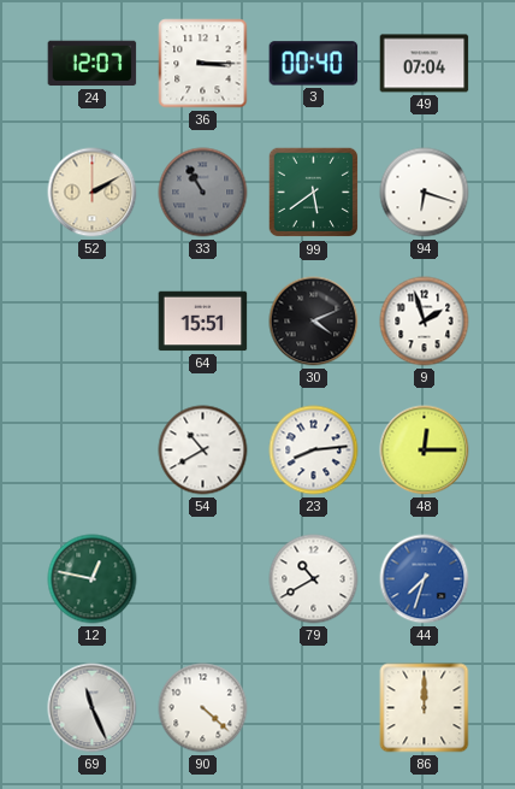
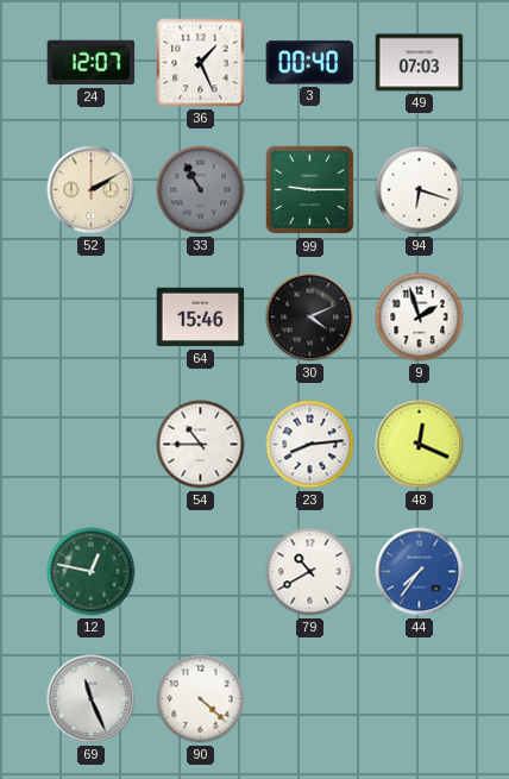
36: 3:15 -> 1:26
49: 07:04 -> 07:03
99: 5:39 -> 9:15
64: 15:51 -> 15:46
54: 10:40 -> 10:45
48: 12:15 -> 12:19
44: 7:33 -> 7:36
86: 12:00 -> none
